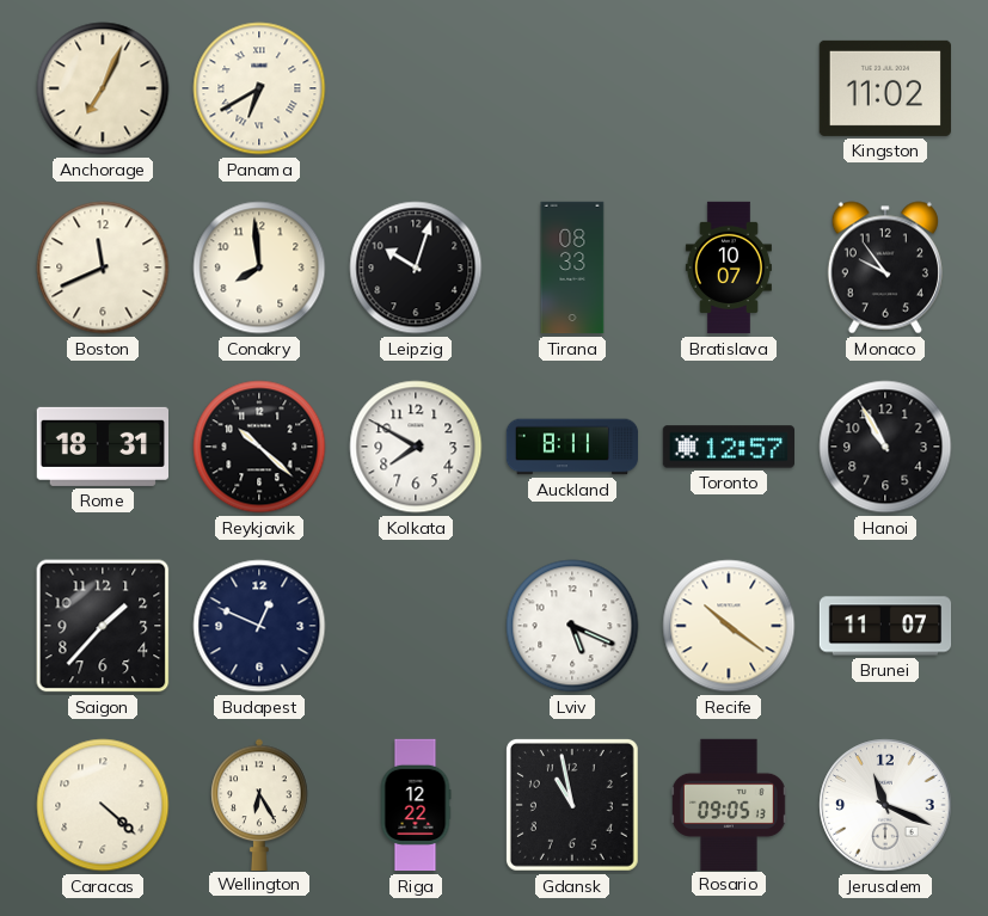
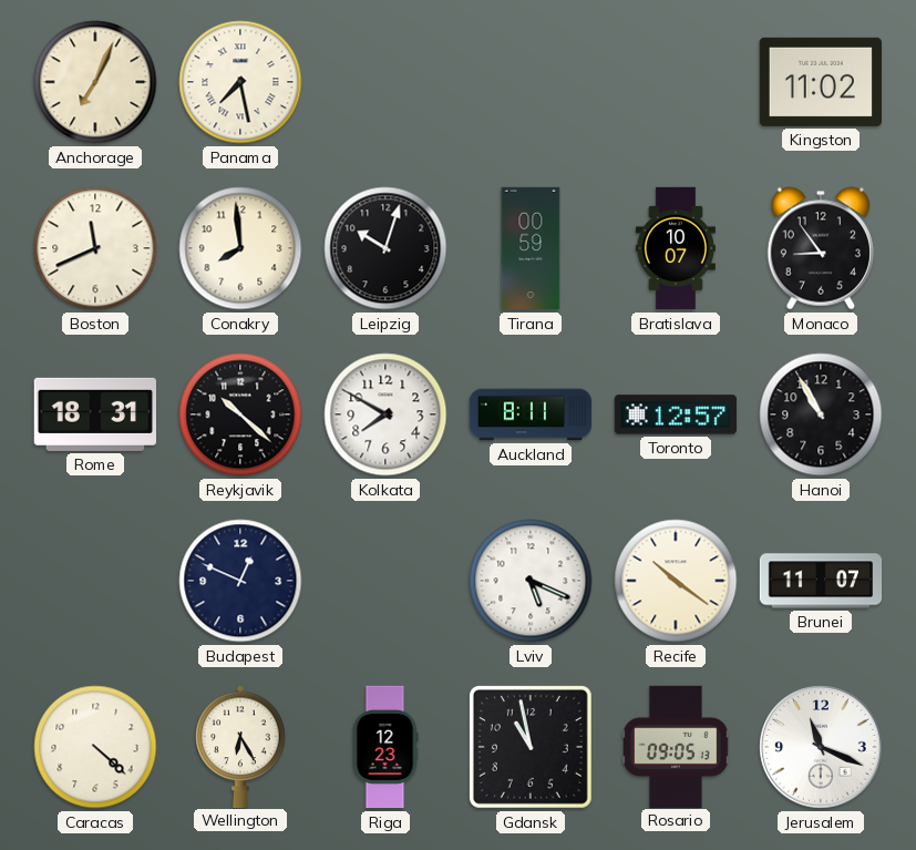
Panama: 6:40 -> 7:28
Tirana: 08:33 -> 00:59
Monaco: 9:54 -> 8:54
Saigon: 1:37 -> none
Riga: 12:22 -> 12:23
